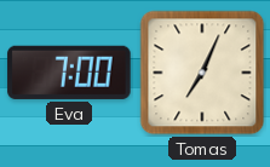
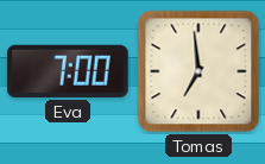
Tomas: 7:04 -> 6:59
